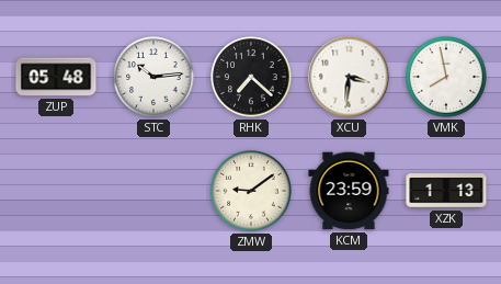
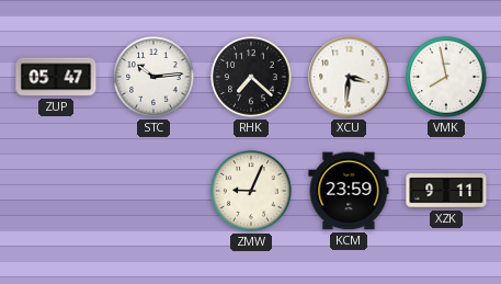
ZUP: 05:48 -> 05:47
ZMW: 9:09 -> 9:04
XZK: 1:13 -> 9:11
